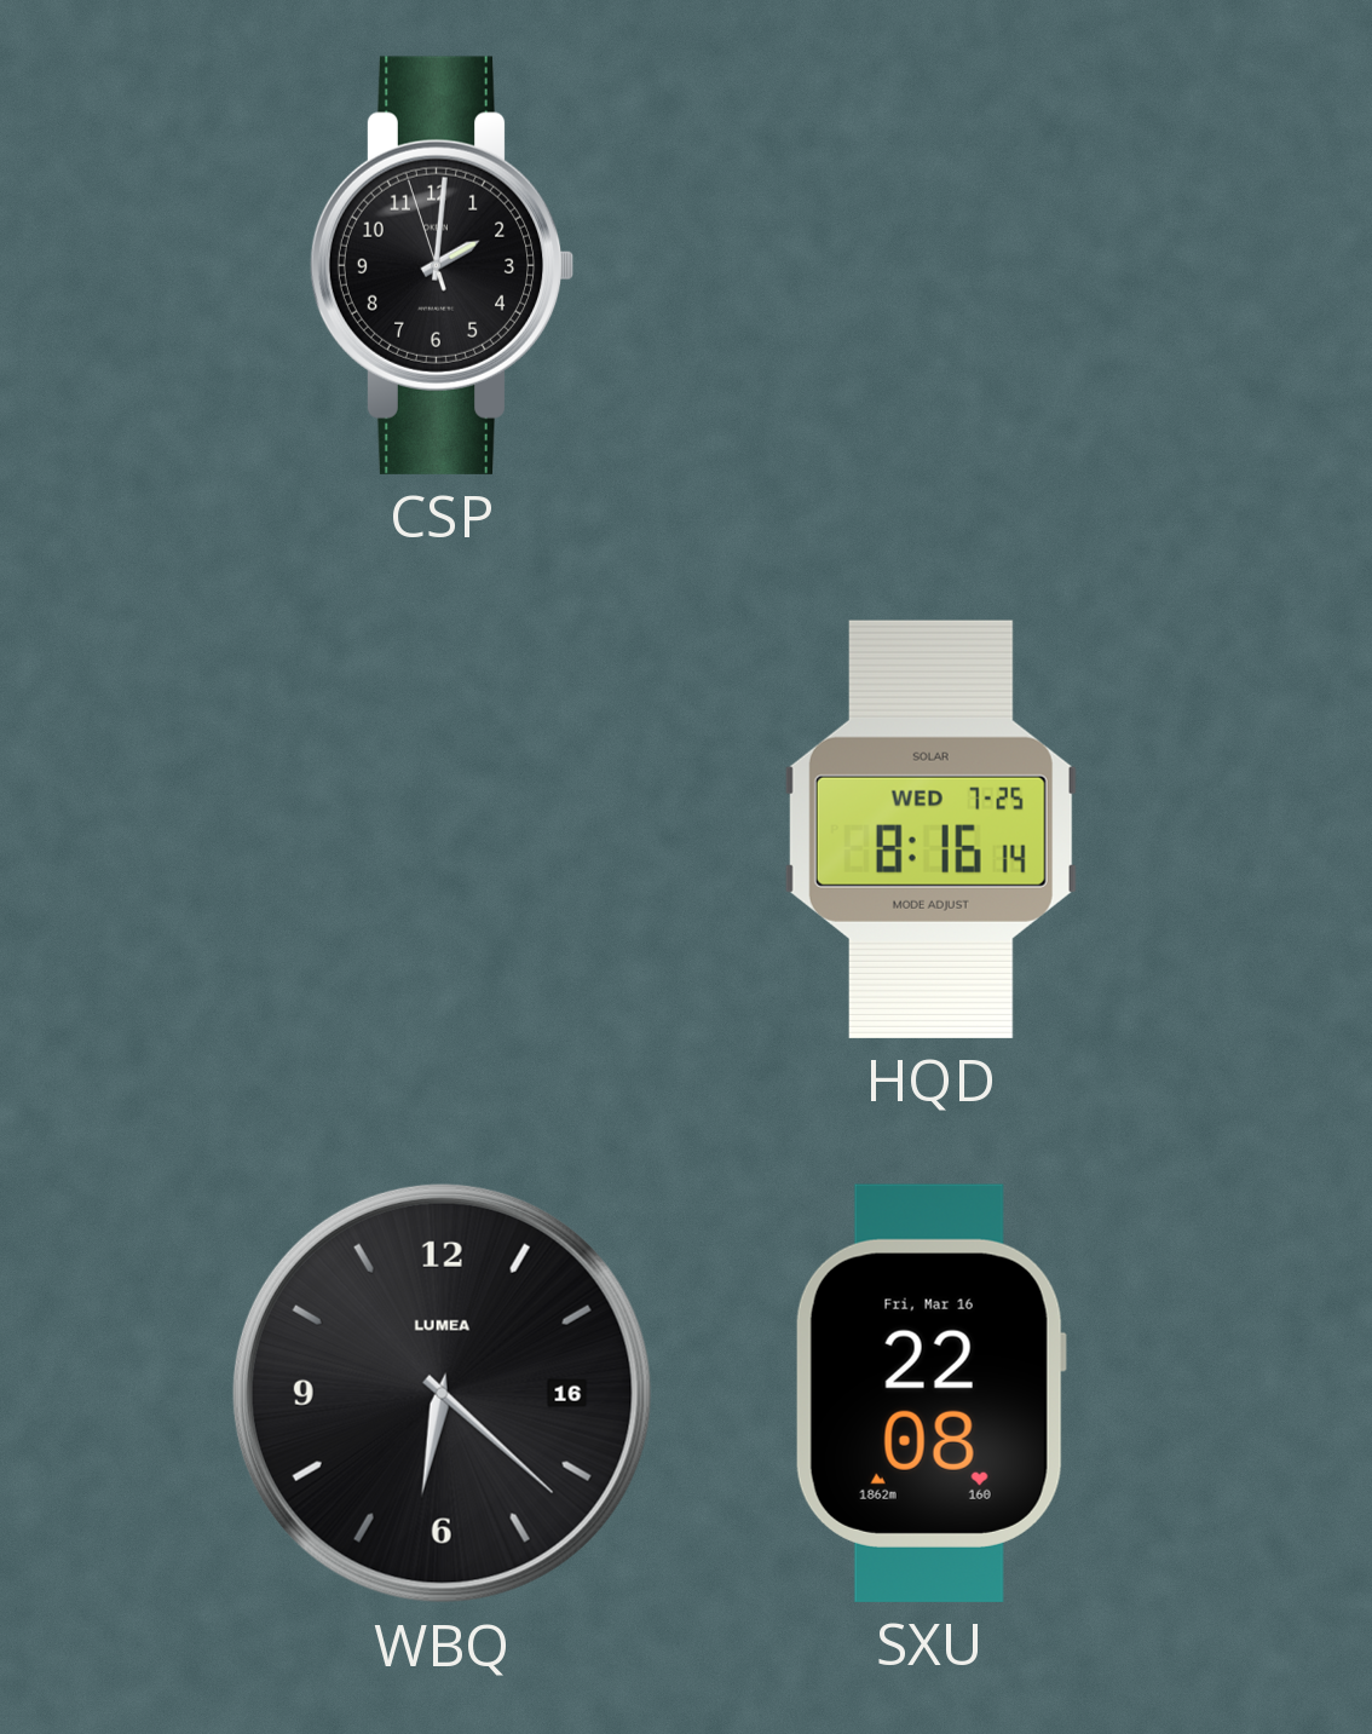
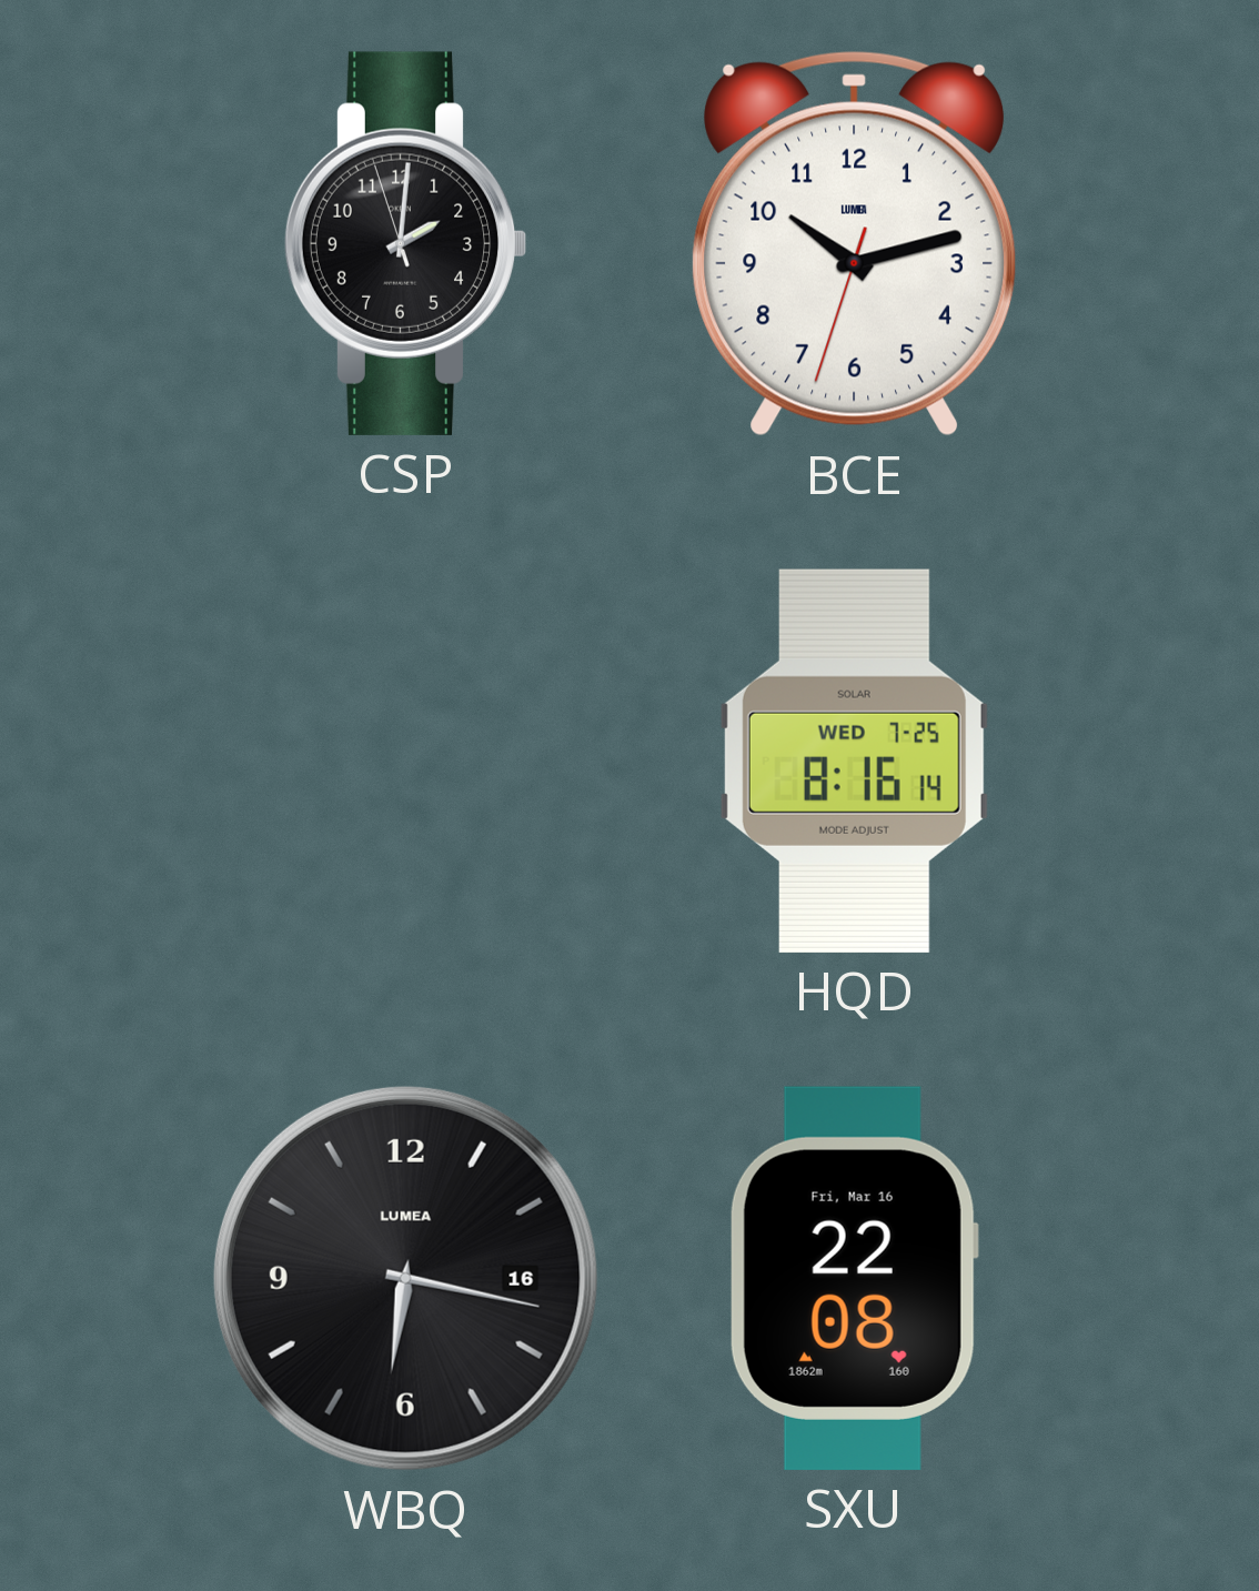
BCE: none -> 10:12
WBQ: 6:22 -> 6:17
